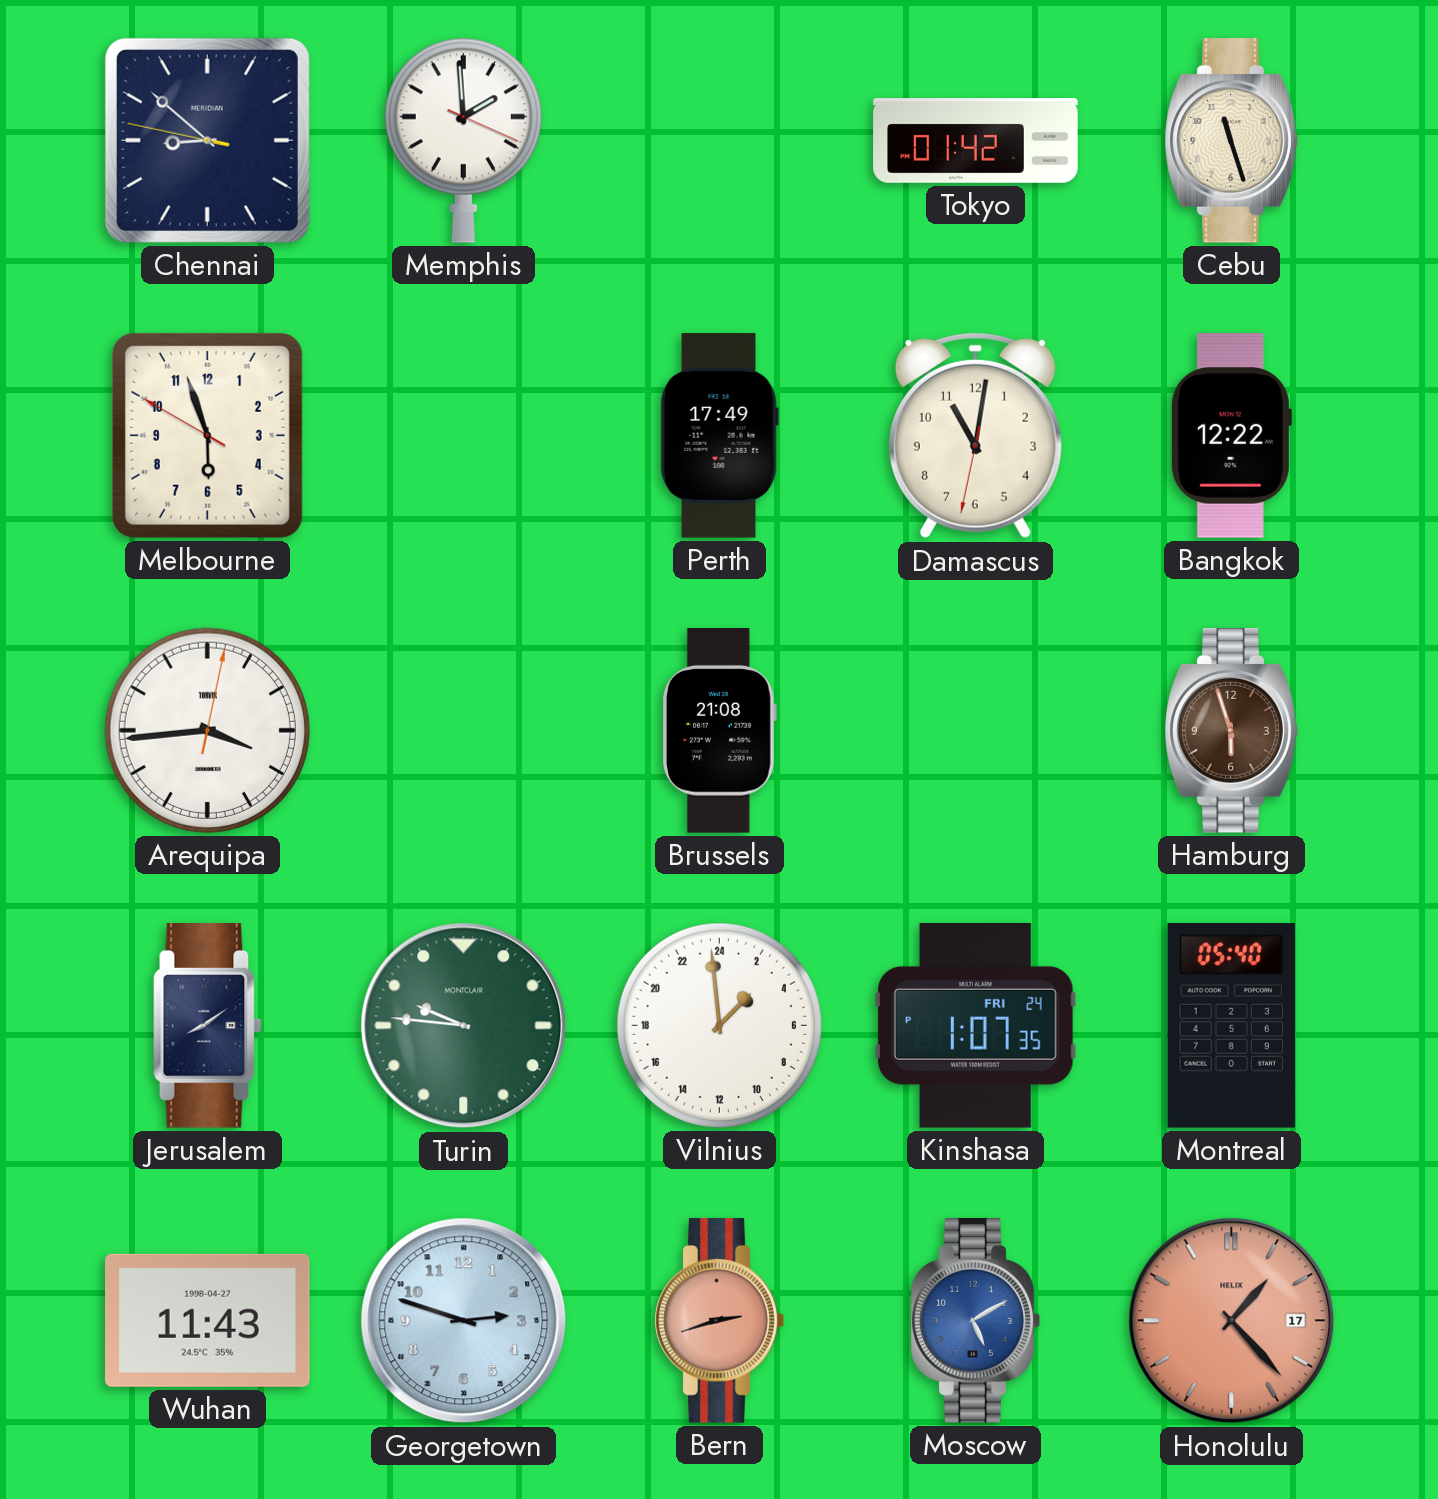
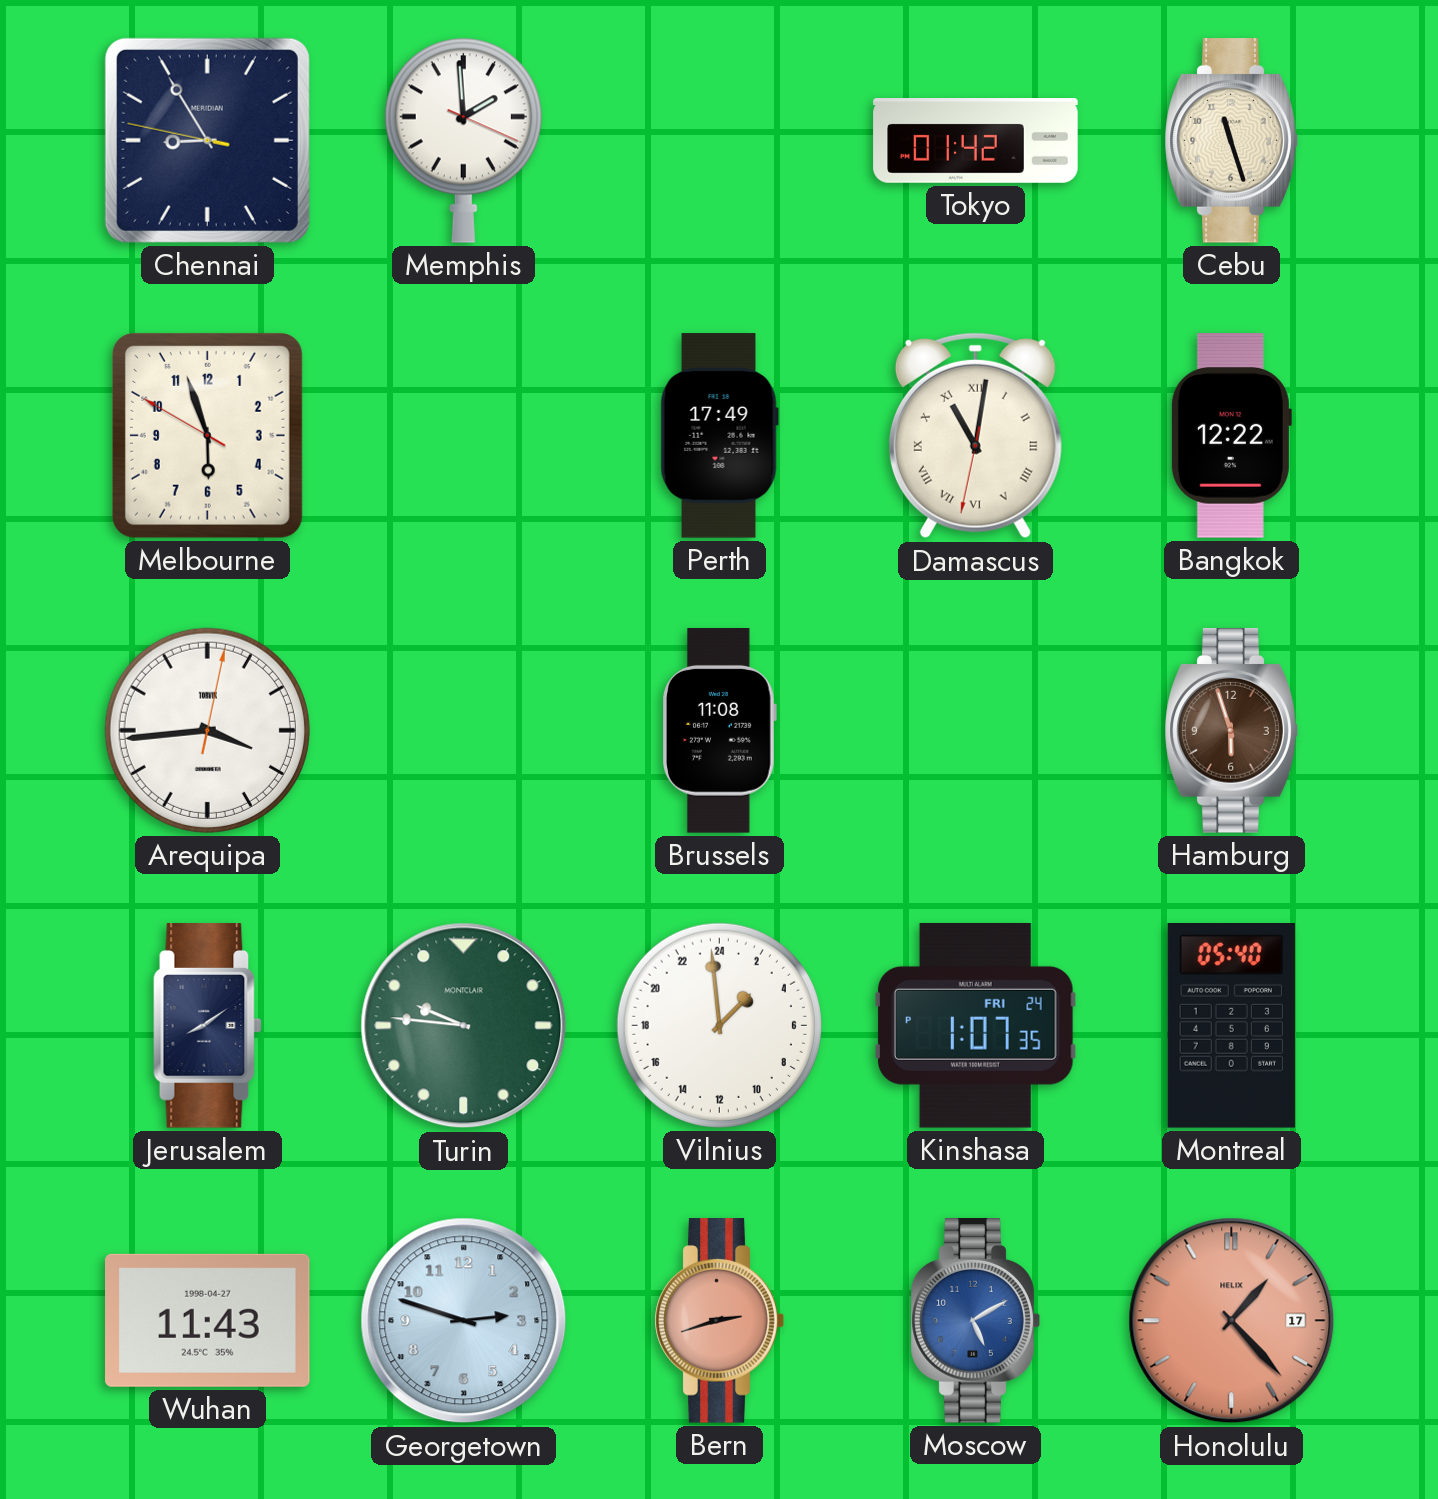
Chennai: 8:51 -> 8:54
Damascus numerals: Arabic -> Roman
Brussels: 21:08 -> 11:08
